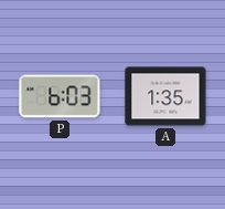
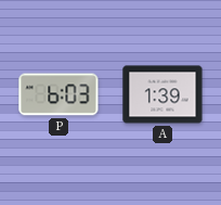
A: 1:35 -> 1:39
